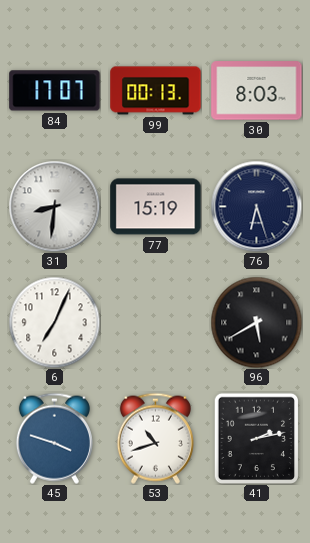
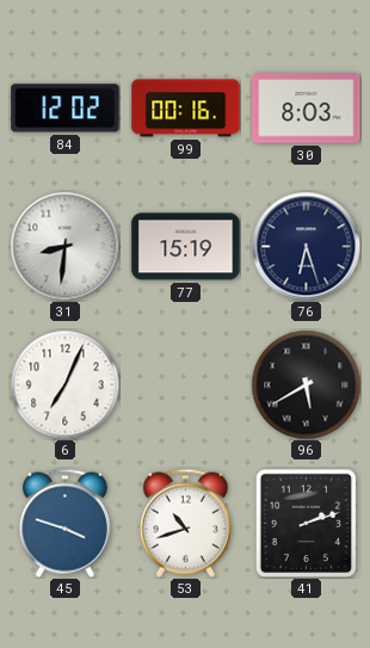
84: 17:07 -> 12:02
99: 00:13 -> 00:16
41: 2:13 -> 2:12
